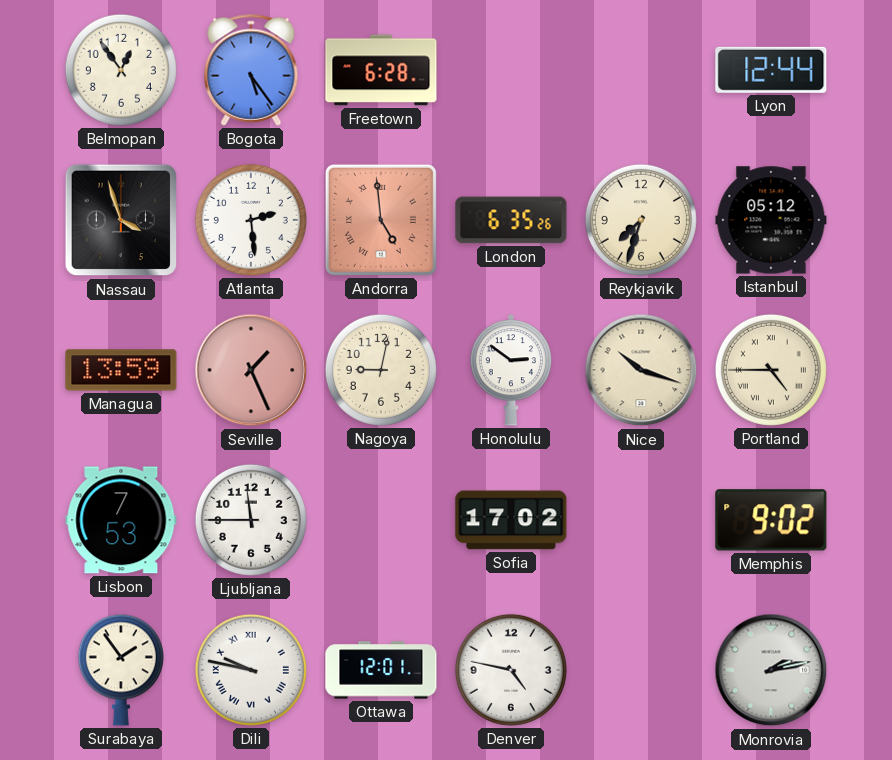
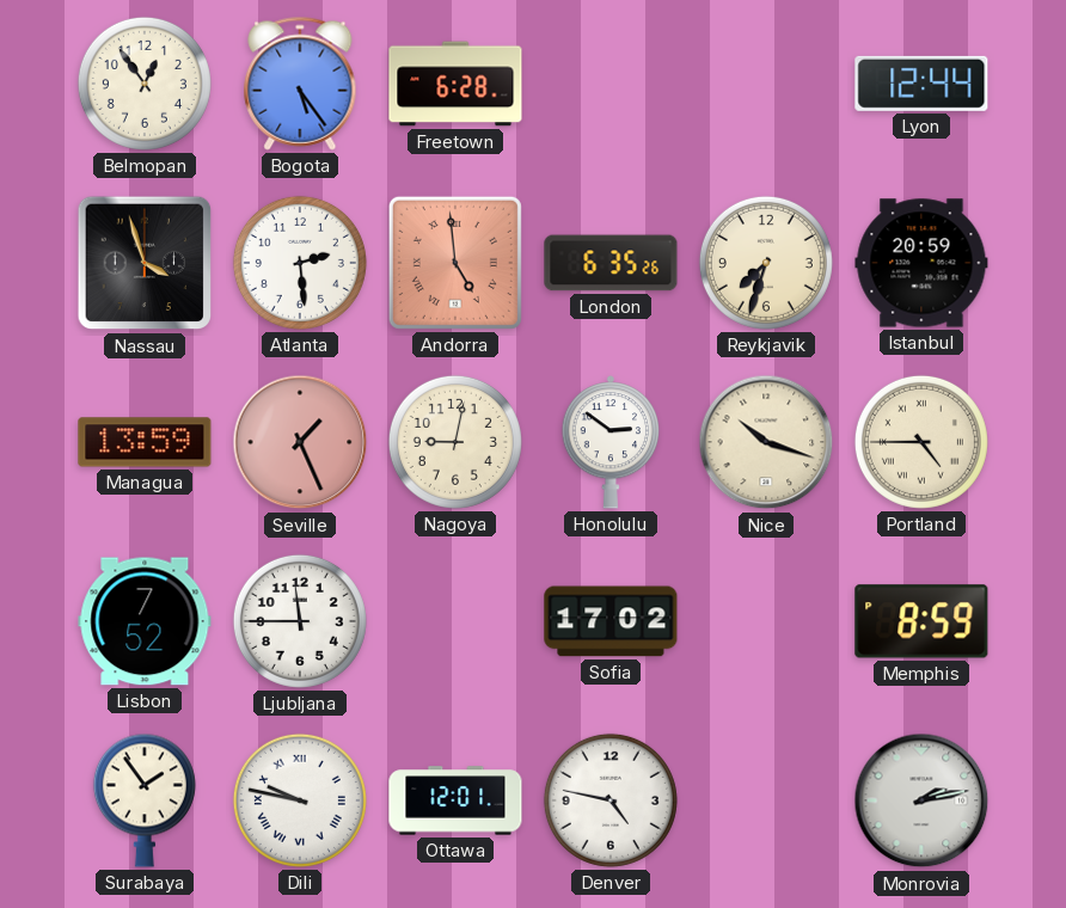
Istanbul: 05:12 -> 20:59
Lisbon: 7:53 -> 7:52
Memphis: 9:02 -> 8:59
